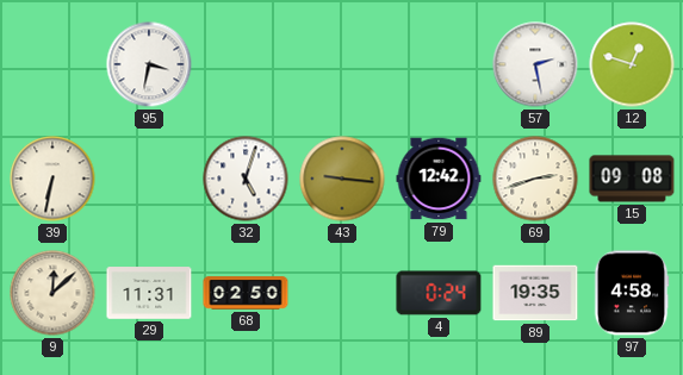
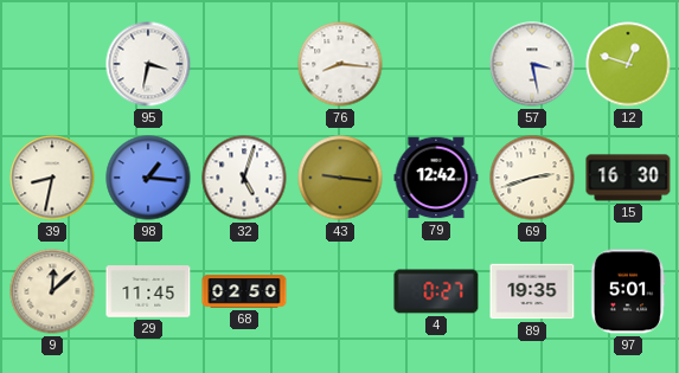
76: none -> 8:16
57: 2:28 -> 3:28
39: 6:32 -> 8:32
98: none -> 1:16
15: 09:08 -> 16:30
29: 11:31 -> 11:45
4: 0:24 -> 0:27
97: 4:58 -> 5:01
